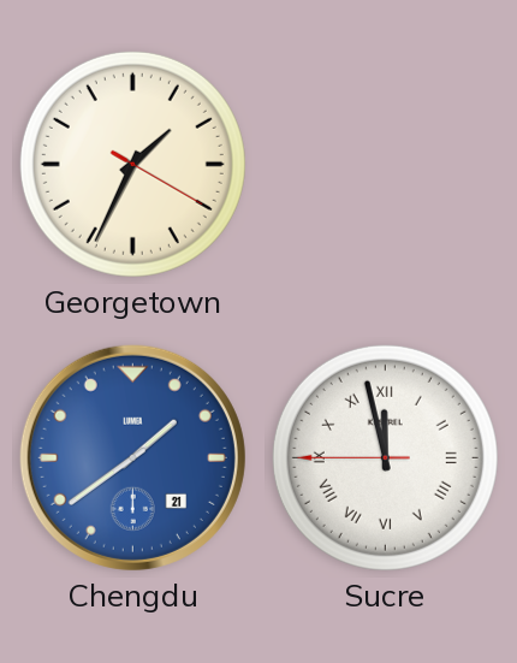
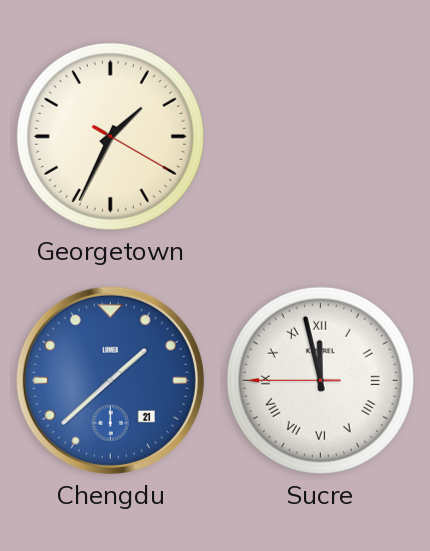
Chengdu: 1:39 -> 1:38
